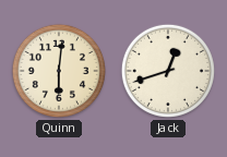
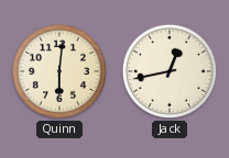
Jack: 12:42 -> 12:43
